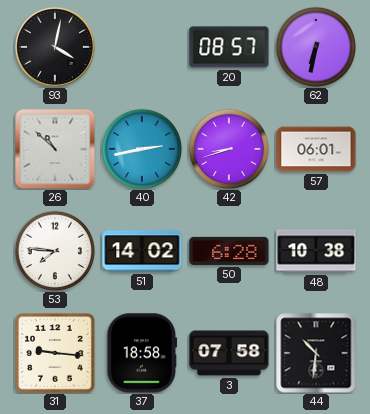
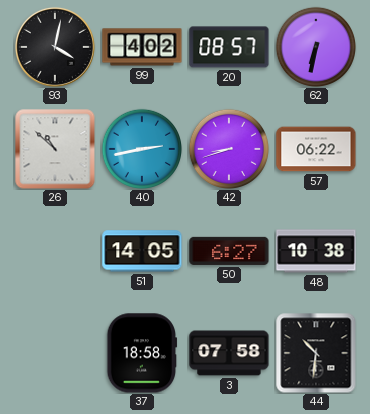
99: none -> 4:02
57: 06:01 -> 06:22
53: 7:46 -> none
51: 14:02 -> 14:05
50: 6:28 -> 6:27
31: 9:16 -> none
